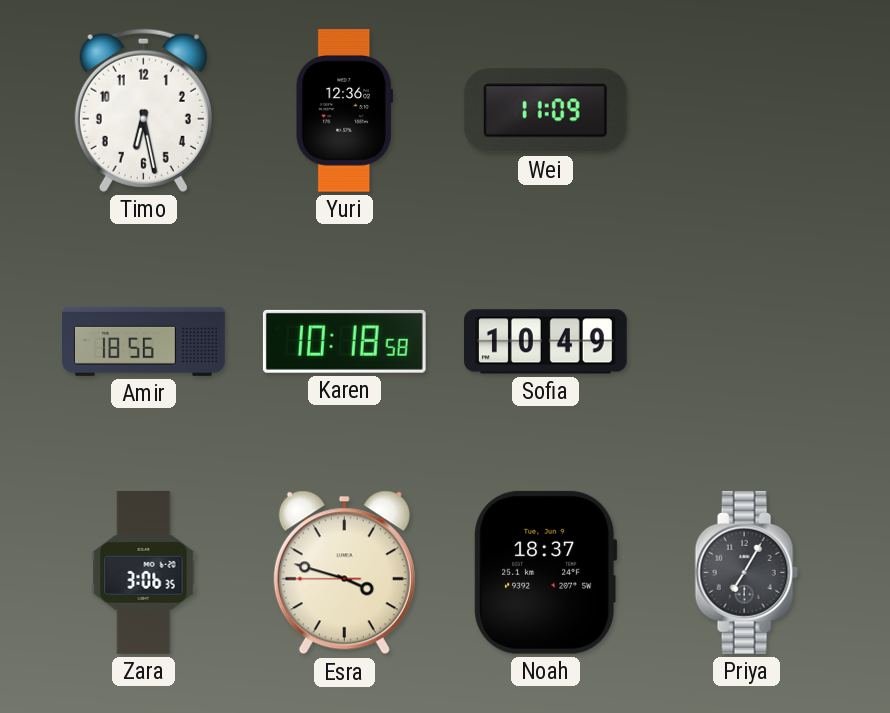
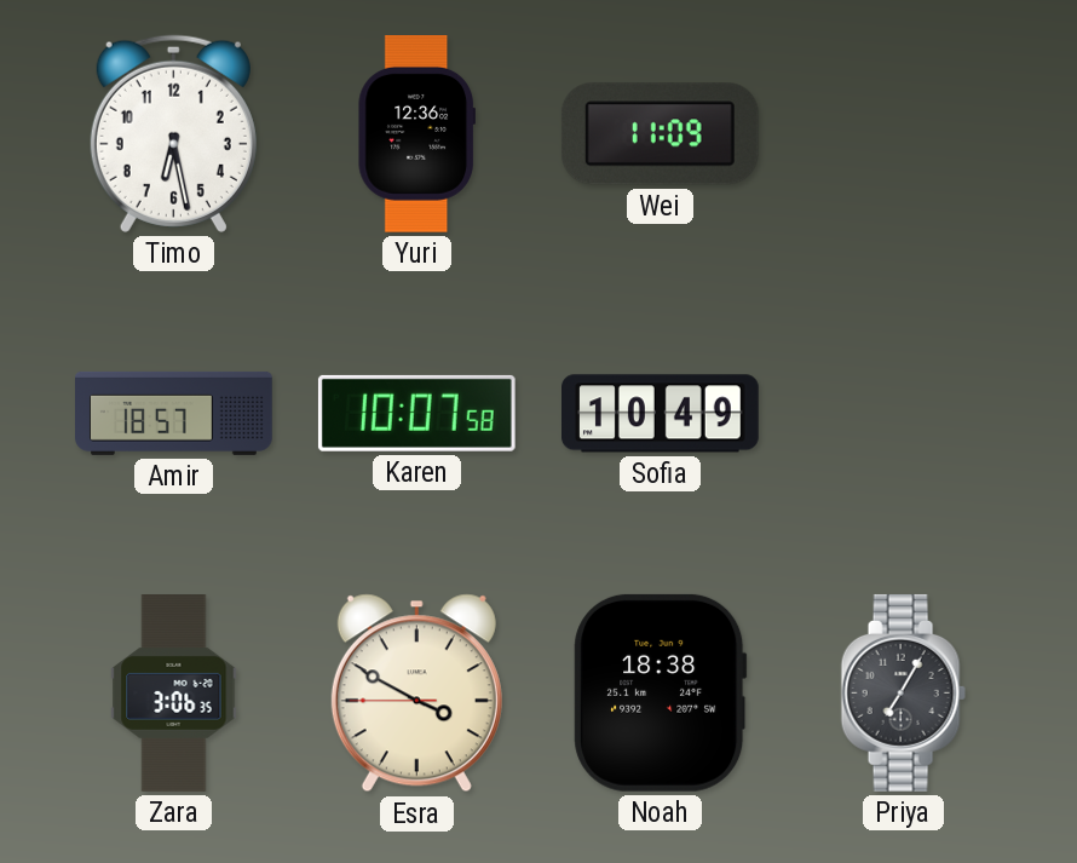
Amir: 18:56 -> 18:57
Karen: 10:18 -> 10:07
Esra: 3:47 -> 3:49
Noah: 18:37 -> 18:38
